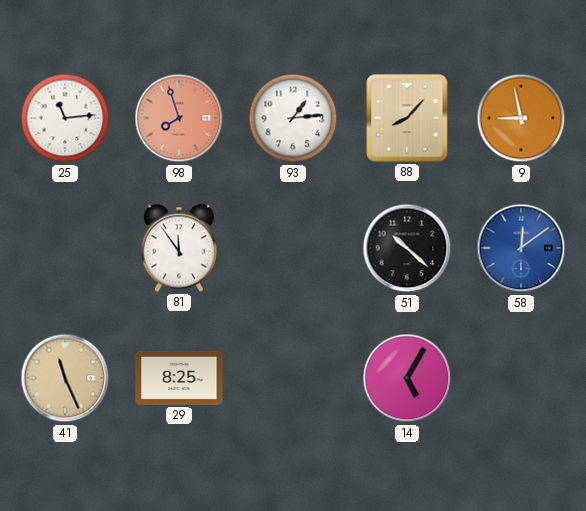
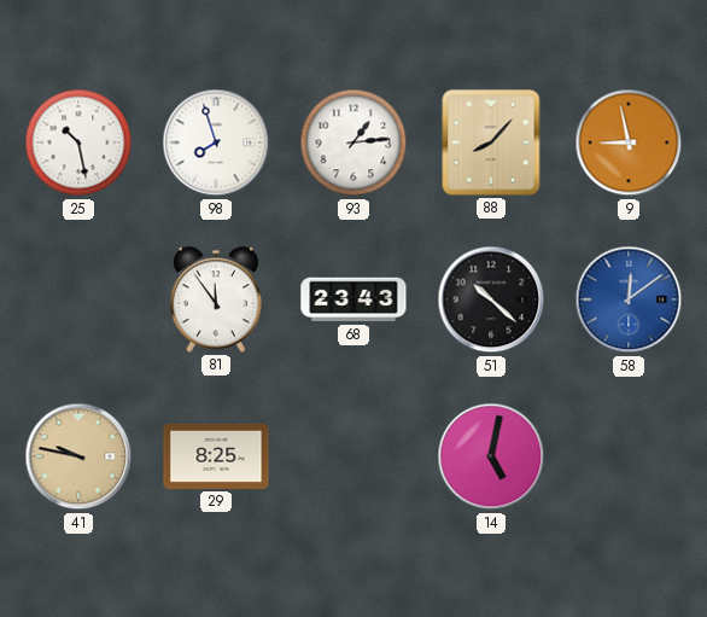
25: 11:14 -> 10:28
98 dial: salmon -> white
68: none -> 23:43
41: 11:26 -> 9:47
14: 5:05 -> 5:02
